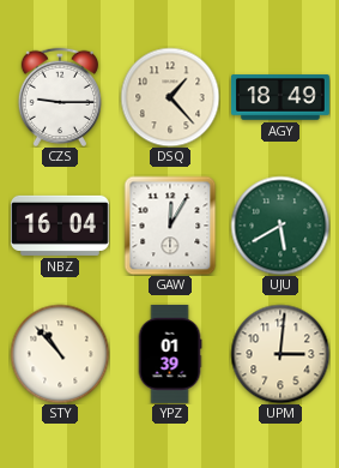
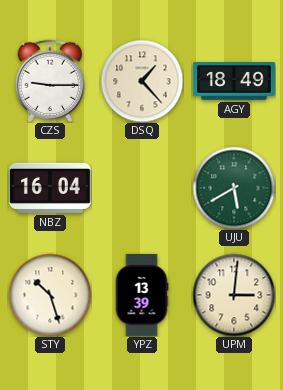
GAW: 12:05 -> none
STY: 10:53 -> 10:27
YPZ: 01:39 -> 13:39
